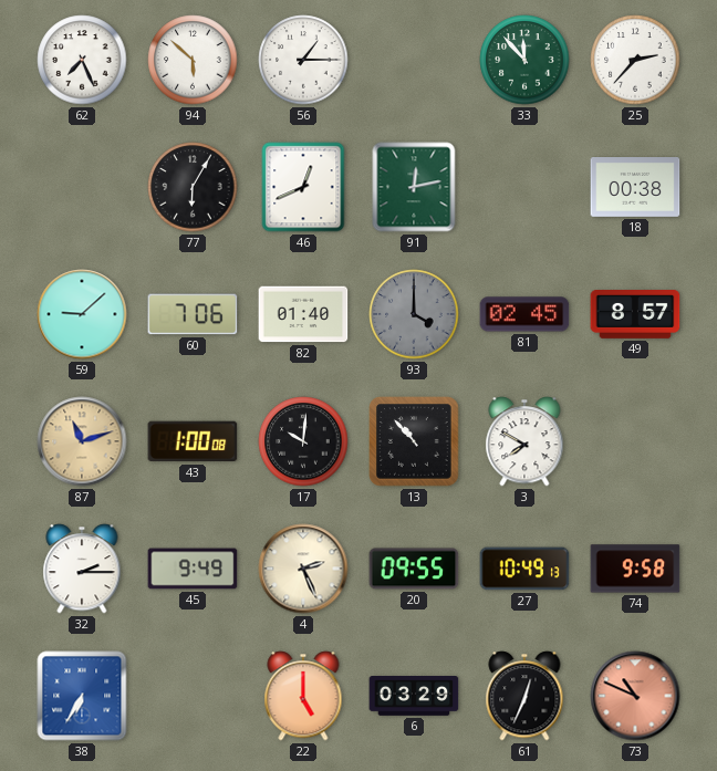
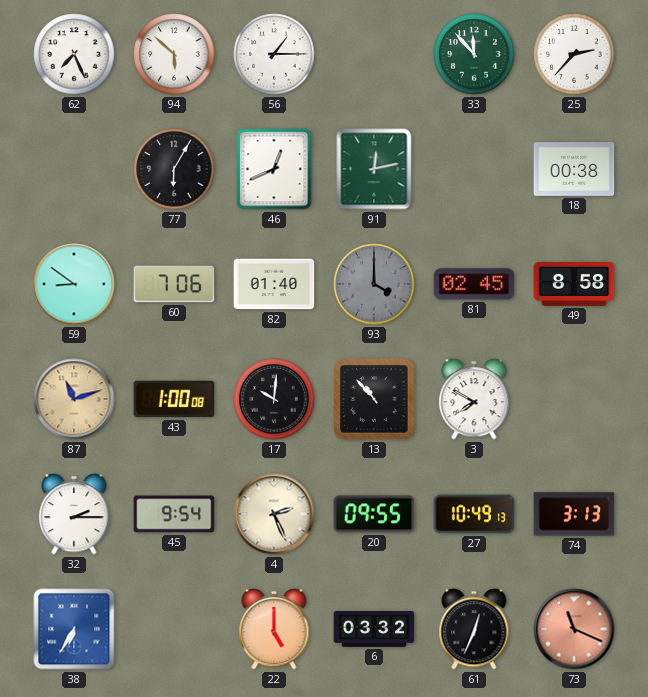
59: 9:08 -> 8:51
49: 8:57 -> 8:58
45: 9:49 -> 9:54
74: 9:58 -> 3:13
6: 03:29 -> 03:32
73: 10:49 -> 11:19
